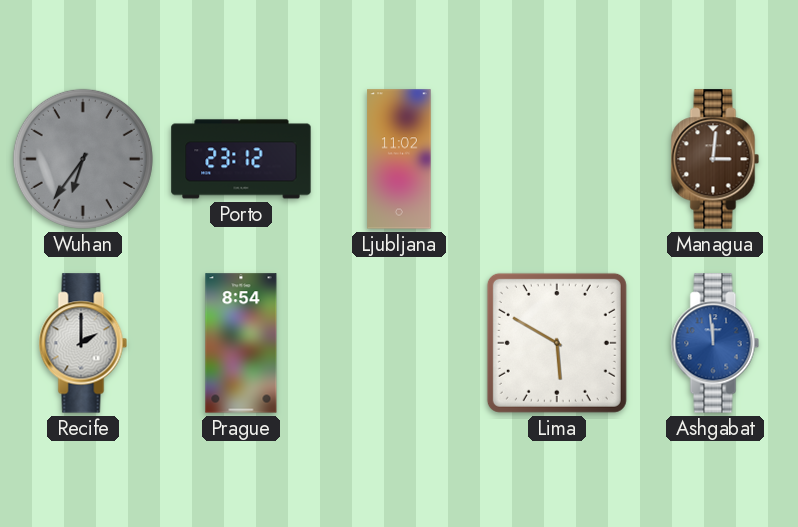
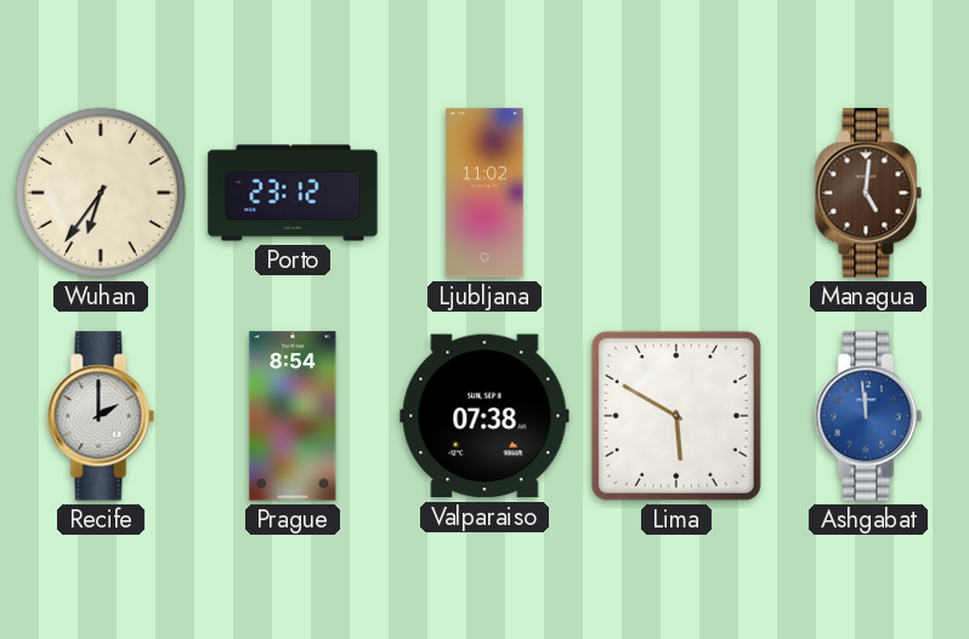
Wuhan dial: grey -> cream
Managua: 3:01 -> 5:01
Valparaiso: none -> 07:38
